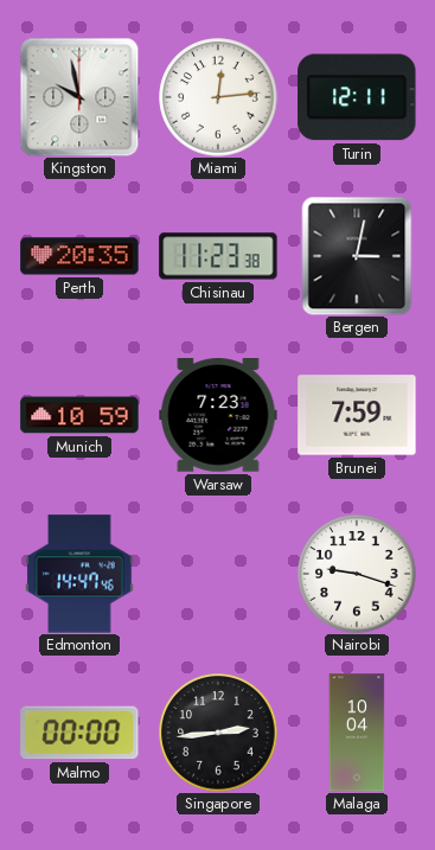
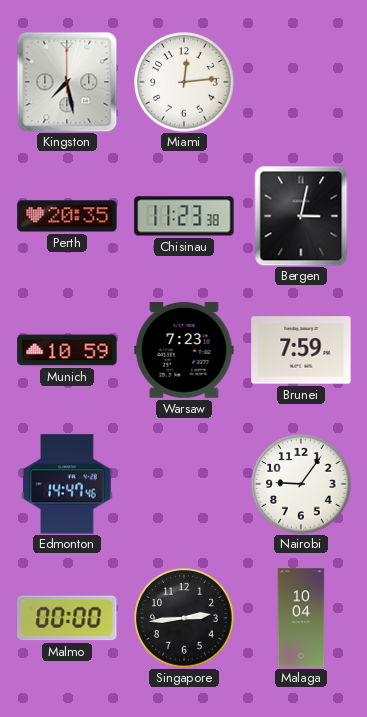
Kingston: 9:58 -> 7:28
Turin: 12:11 -> none
Nairobi: 9:18 -> 9:06
